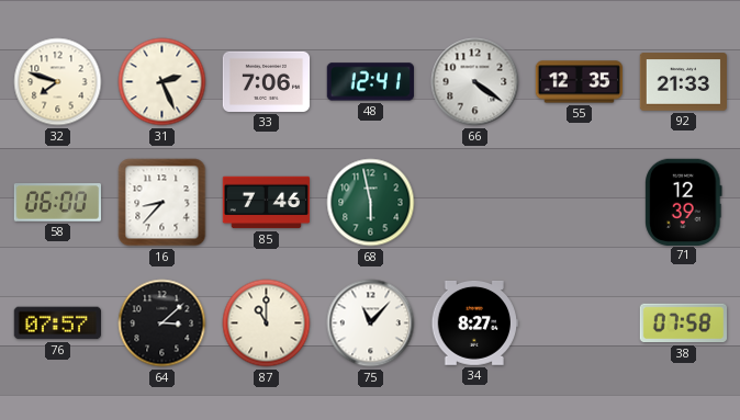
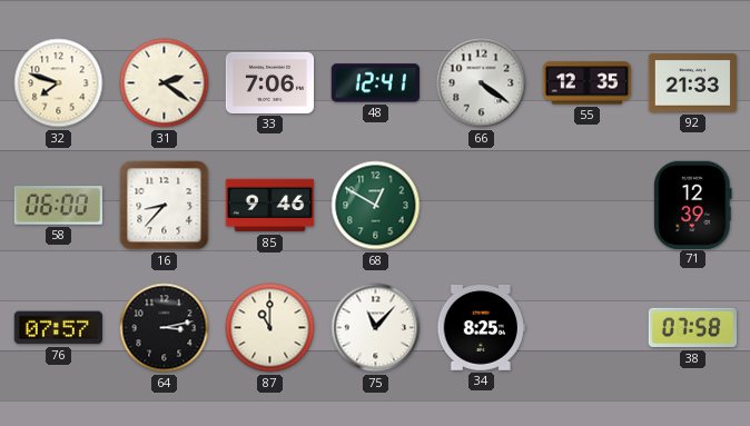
31: 2:26 -> 2:21
85: 7:46 -> 9:46
68: 5:58 -> 12:50
64: 3:08 -> 3:13
34: 8:27 -> 8:25
